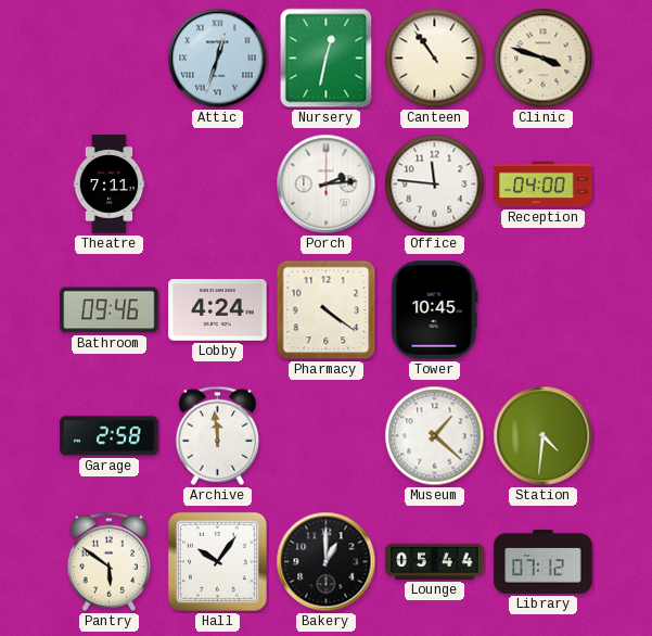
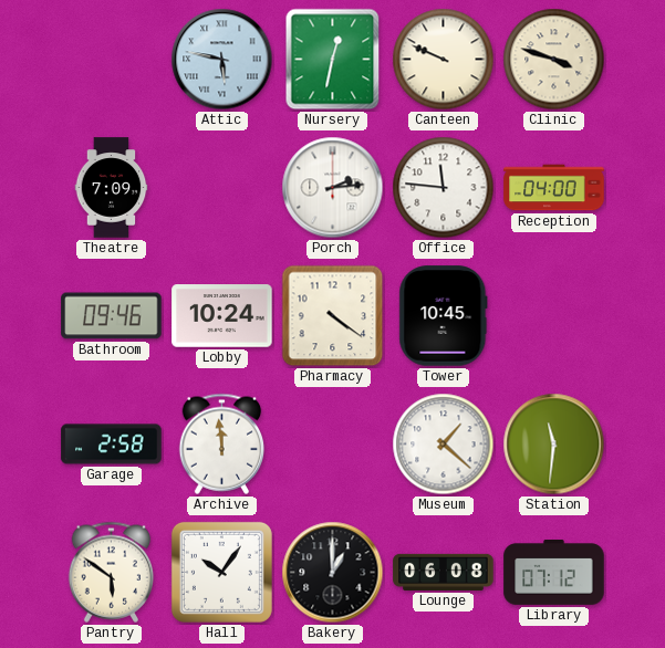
Attic: 12:33 -> 5:47
Canteen: 10:54 -> 9:49
Theatre: 7:11 -> 7:09
Lobby: 4:24 -> 10:24
Station: 4:31 -> 11:31
Lounge: 05:44 -> 06:08
